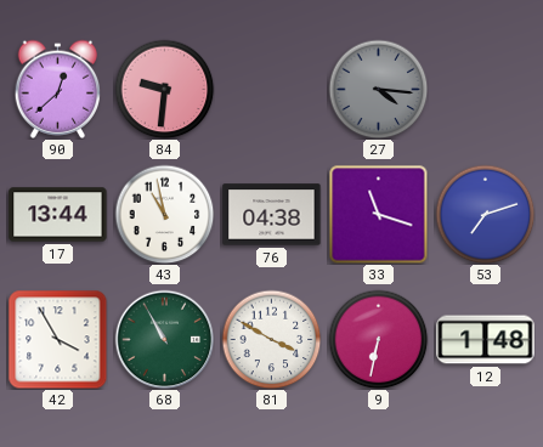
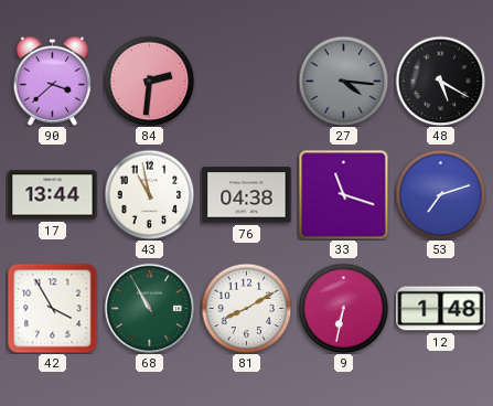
90: 12:38 -> 3:38
84: 9:31 -> 2:31
48: none -> 5:20
81: 3:50 -> 8:10
